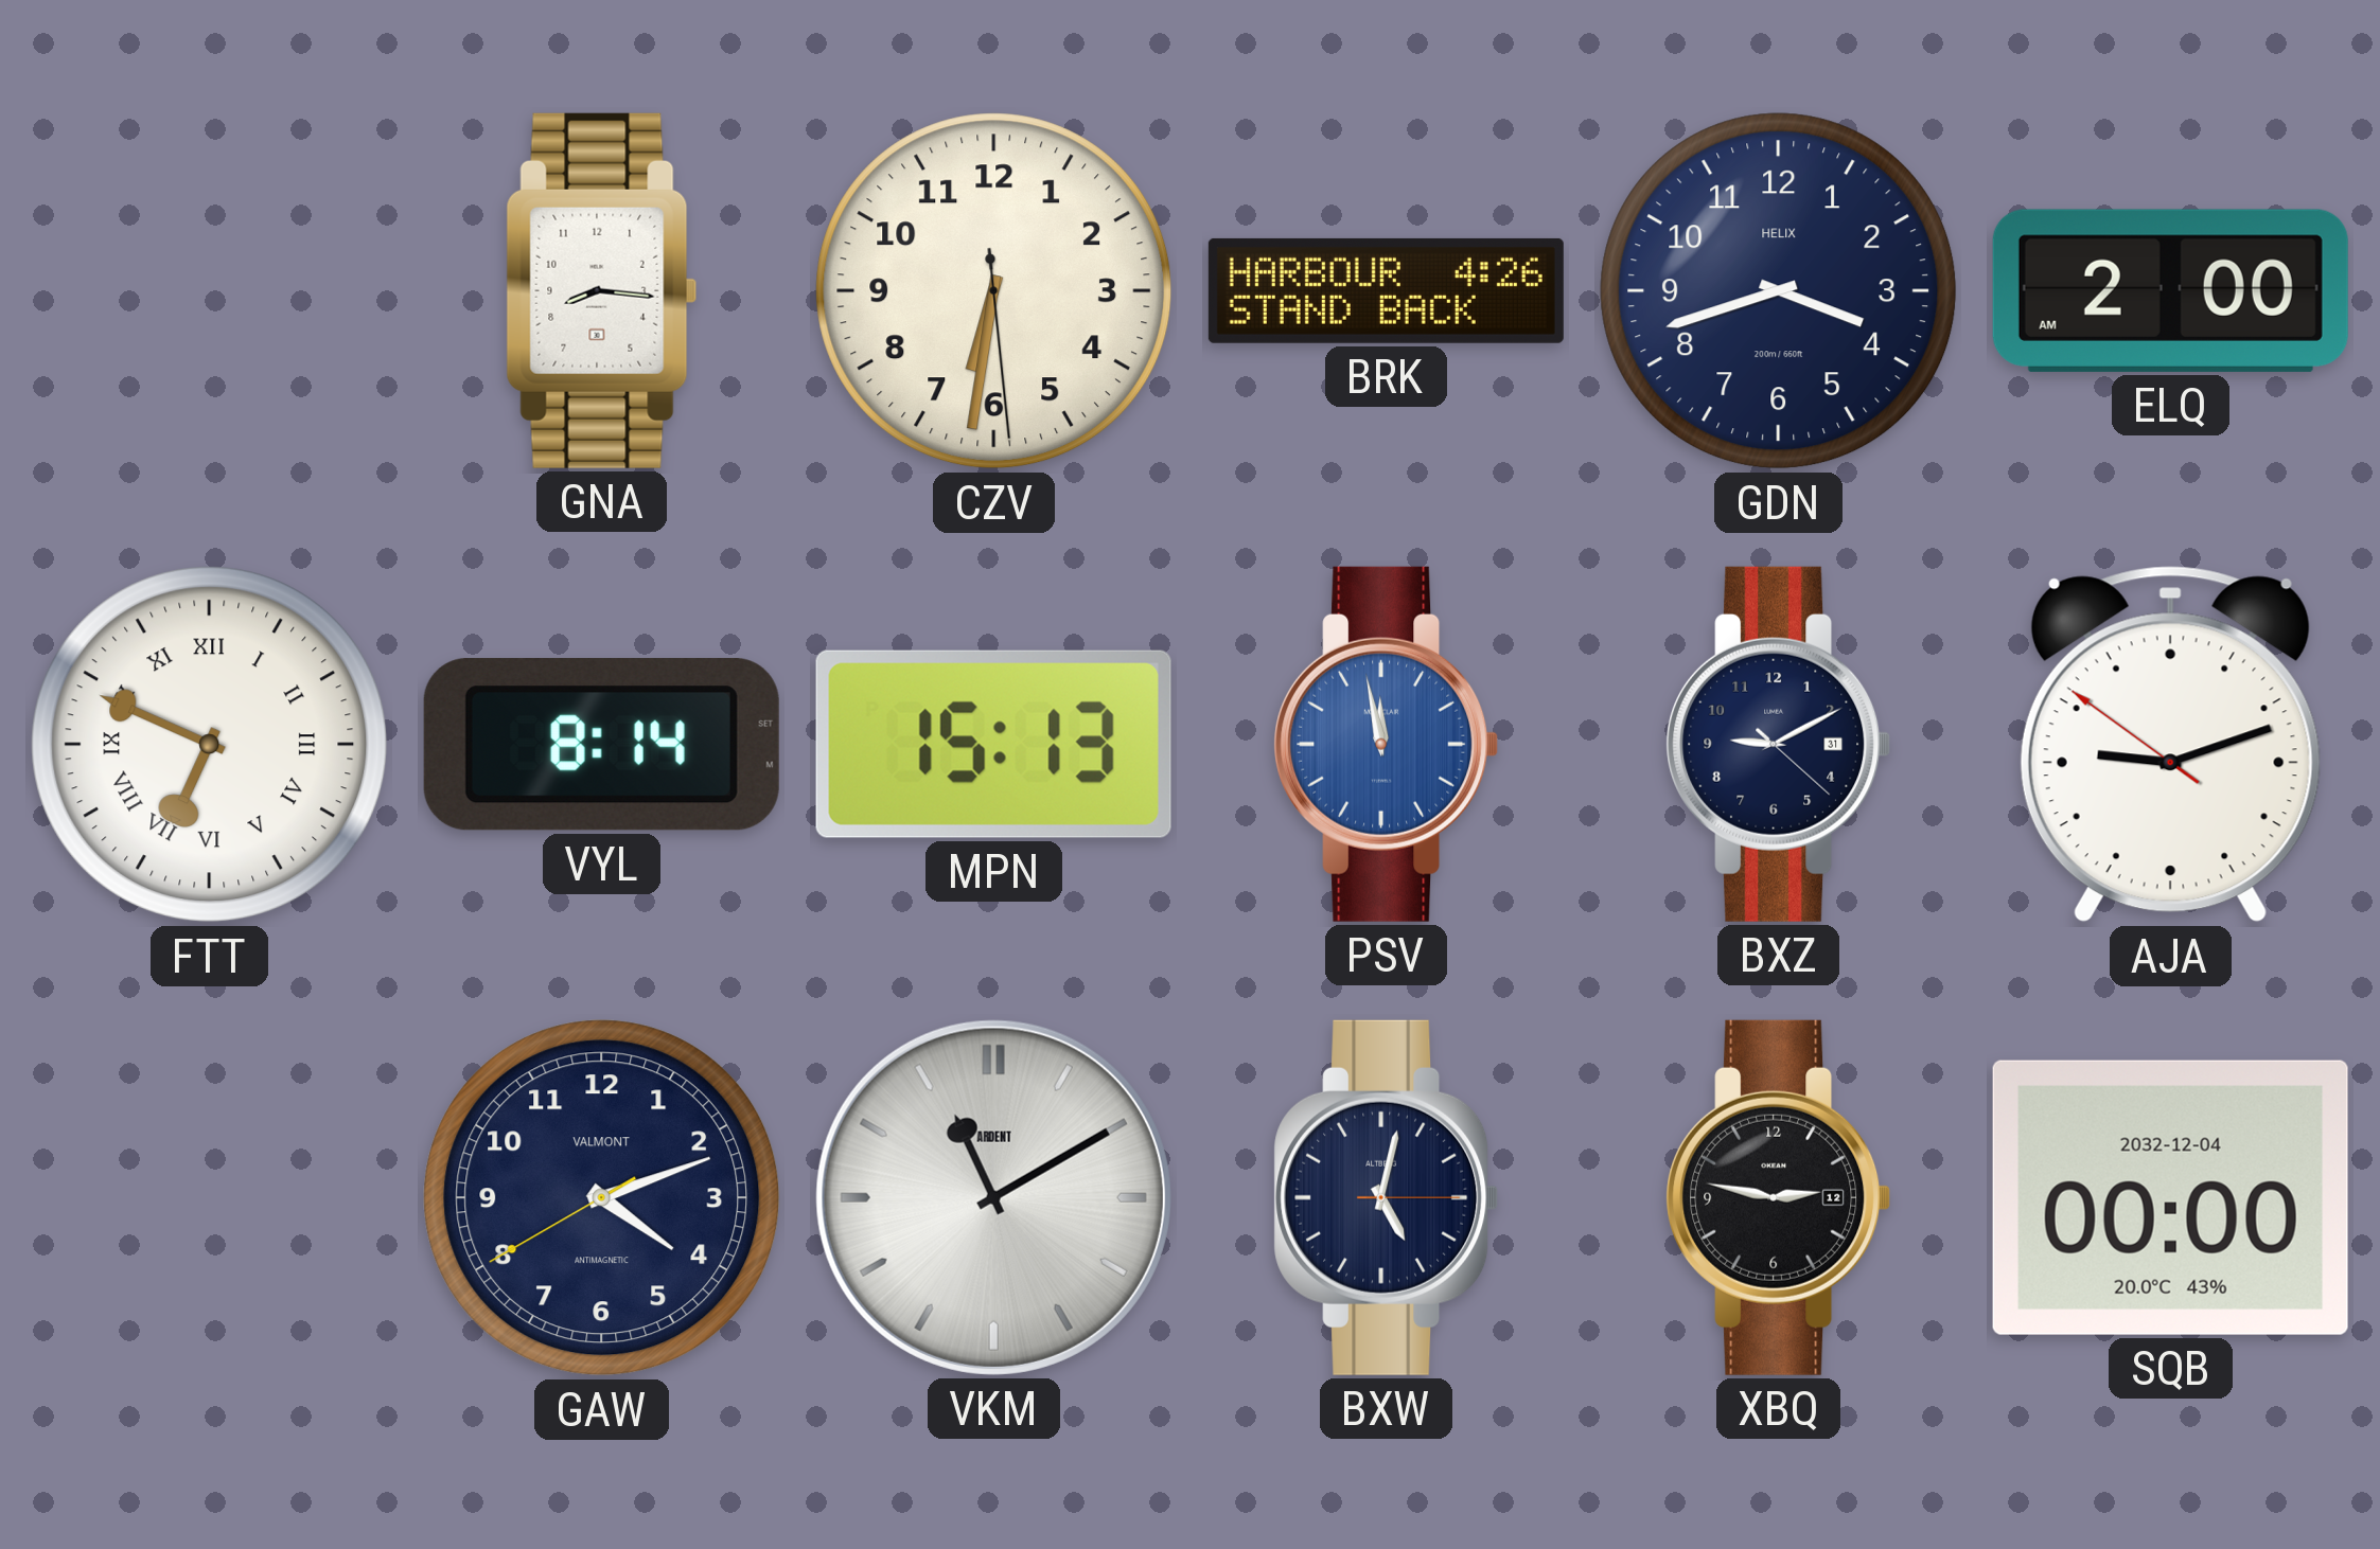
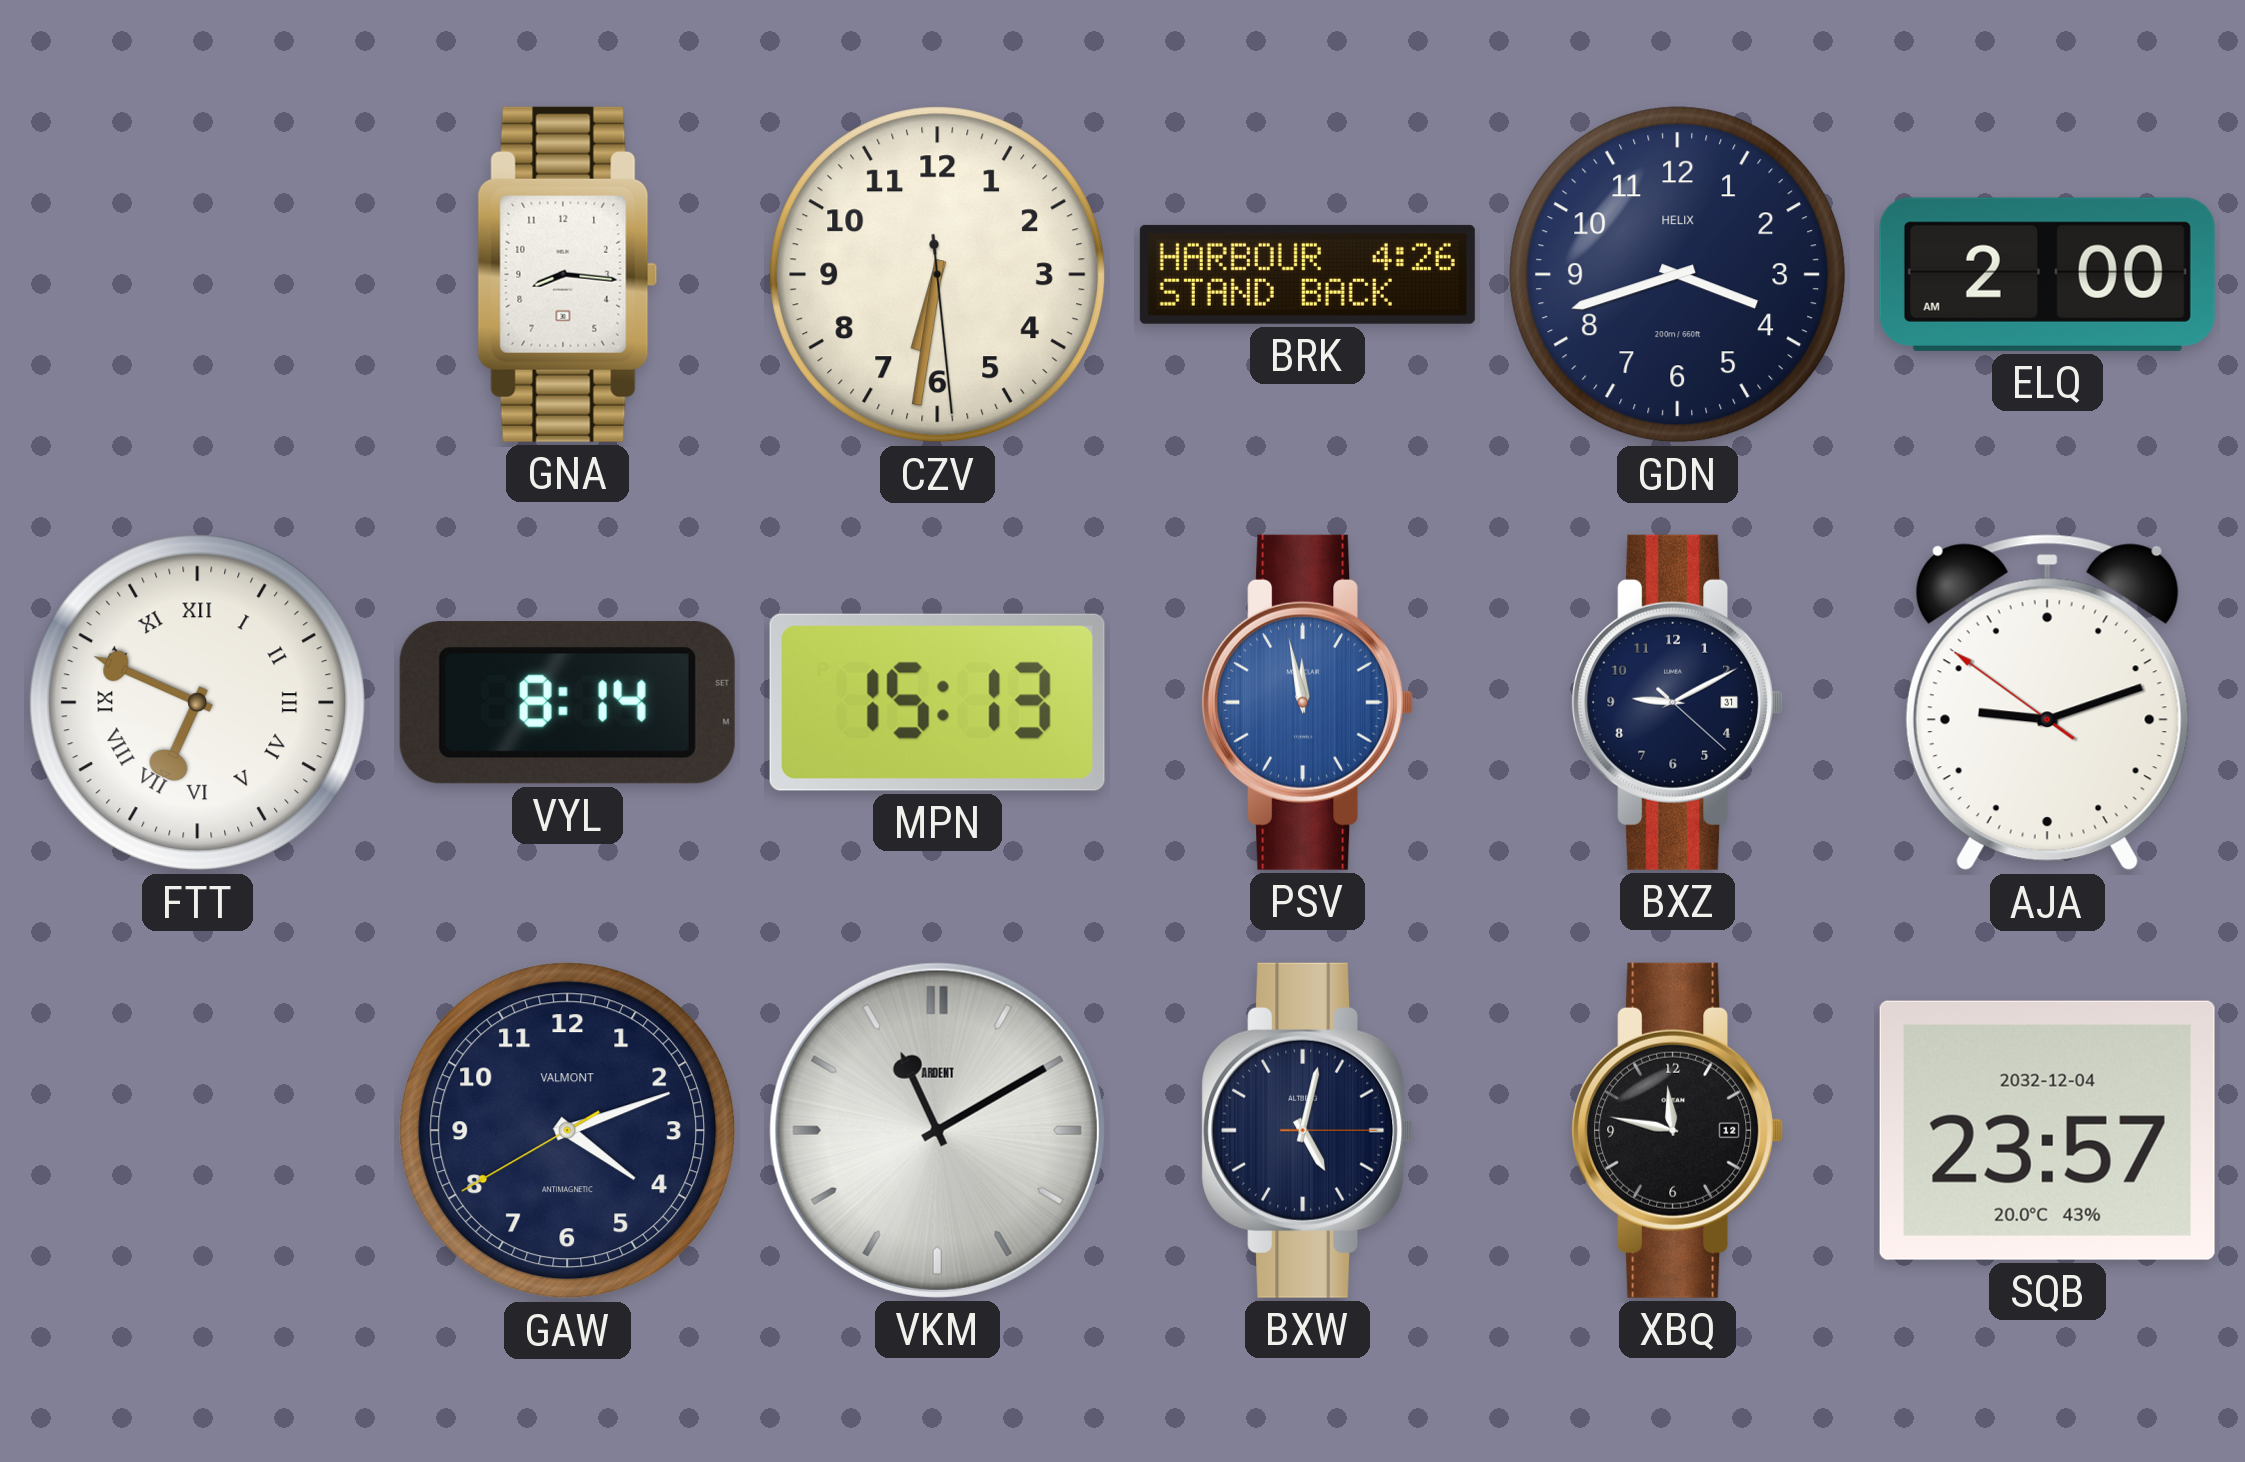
XBQ: 2:47 -> 11:47
SQB: 00:00 -> 23:57
